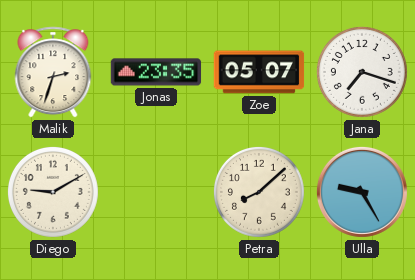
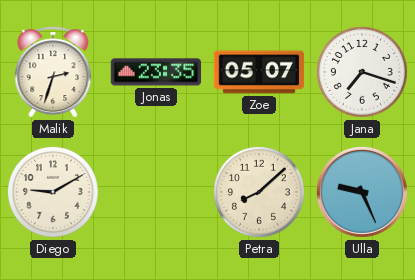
Ulla: 9:25 -> 9:26
